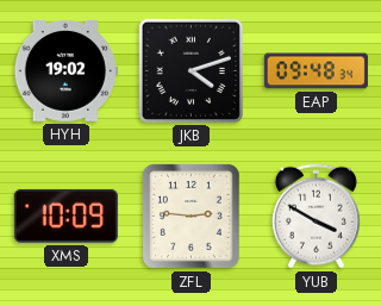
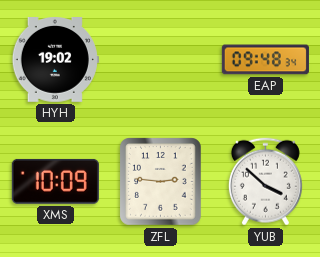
JKB: 4:12 -> none
YUB: 3:50 -> 3:52
